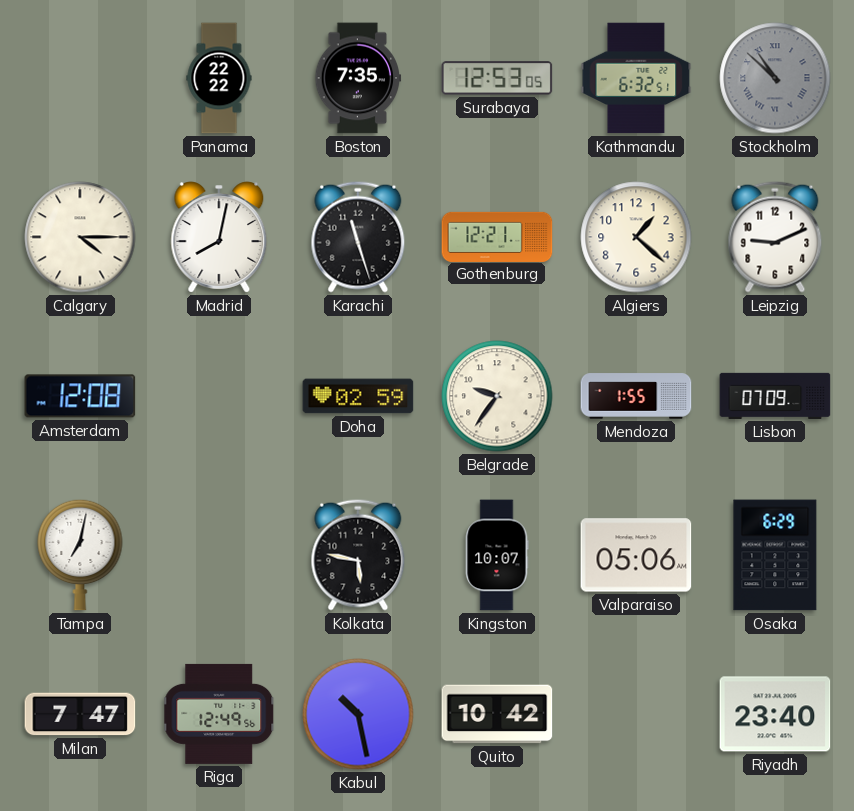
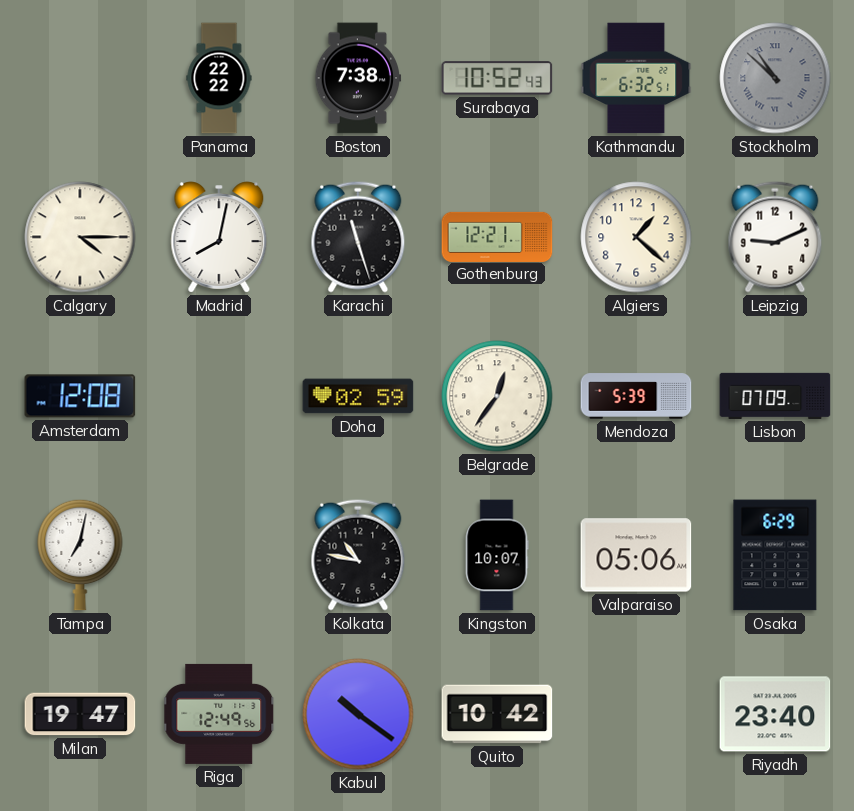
Boston: 7:35 -> 7:38
Surabaya: 12:53 -> 10:52
Belgrade: 9:36 -> 12:36
Mendoza: 1:55 -> 5:39
Kolkata: 5:47 -> 10:47
Milan: 7:47 -> 19:47
Kabul: 10:28 -> 10:21
